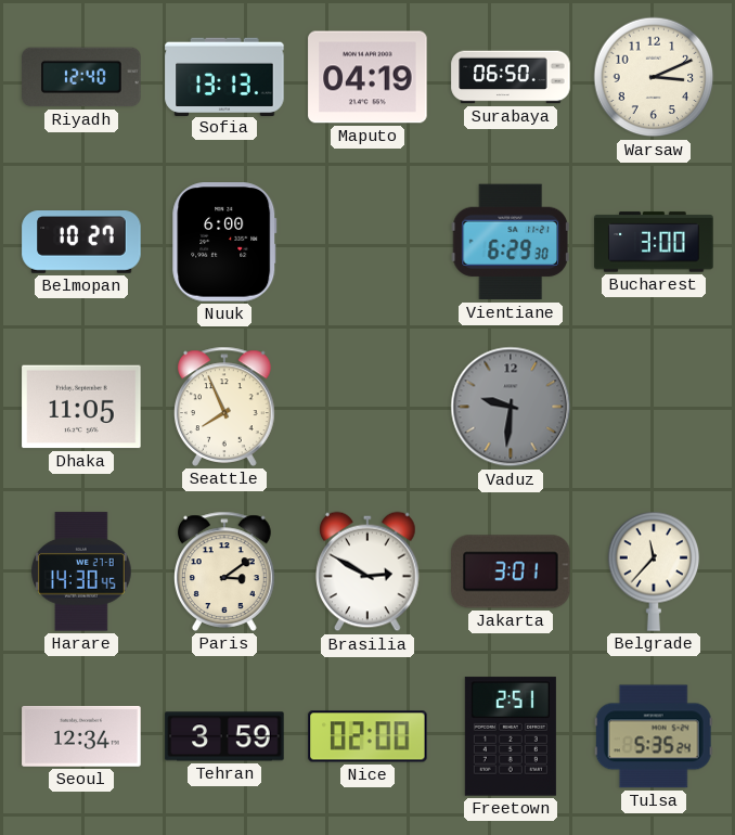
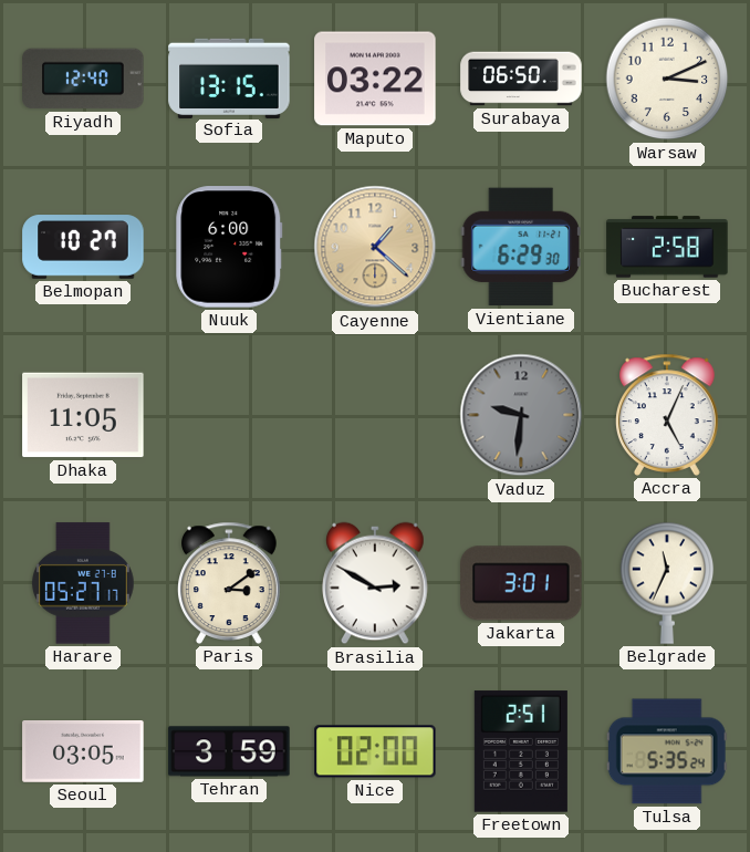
Sofia: 13:13 -> 13:15
Maputo: 04:19 -> 03:22
Cayenne: none -> 1:22
Bucharest: 3:00 -> 2:58
Seattle: 7:56 -> none
Accra: none -> 5:04
Harare: 14:30 -> 05:27
Belgrade: 11:37 -> 11:34
Seoul: 12:34 -> 03:05
